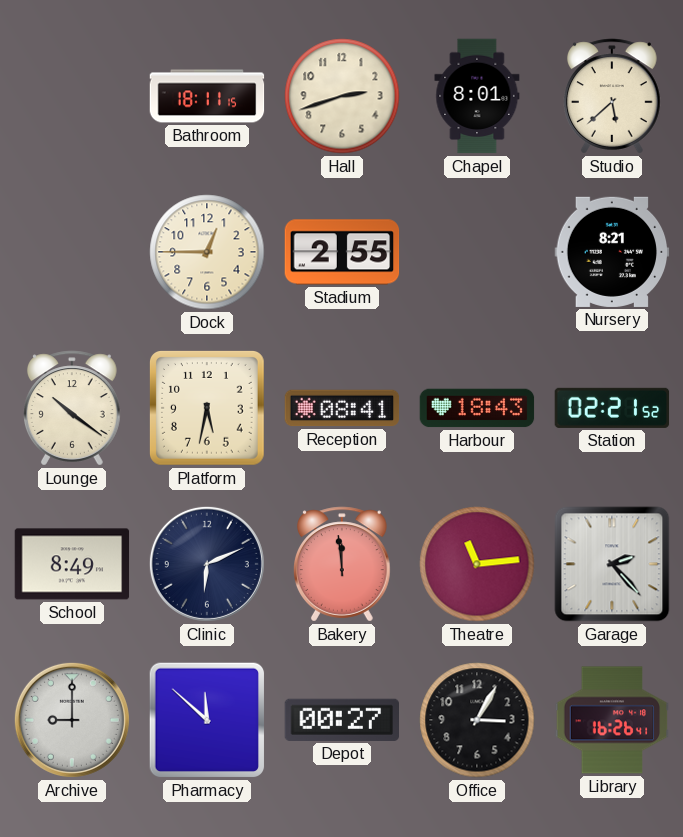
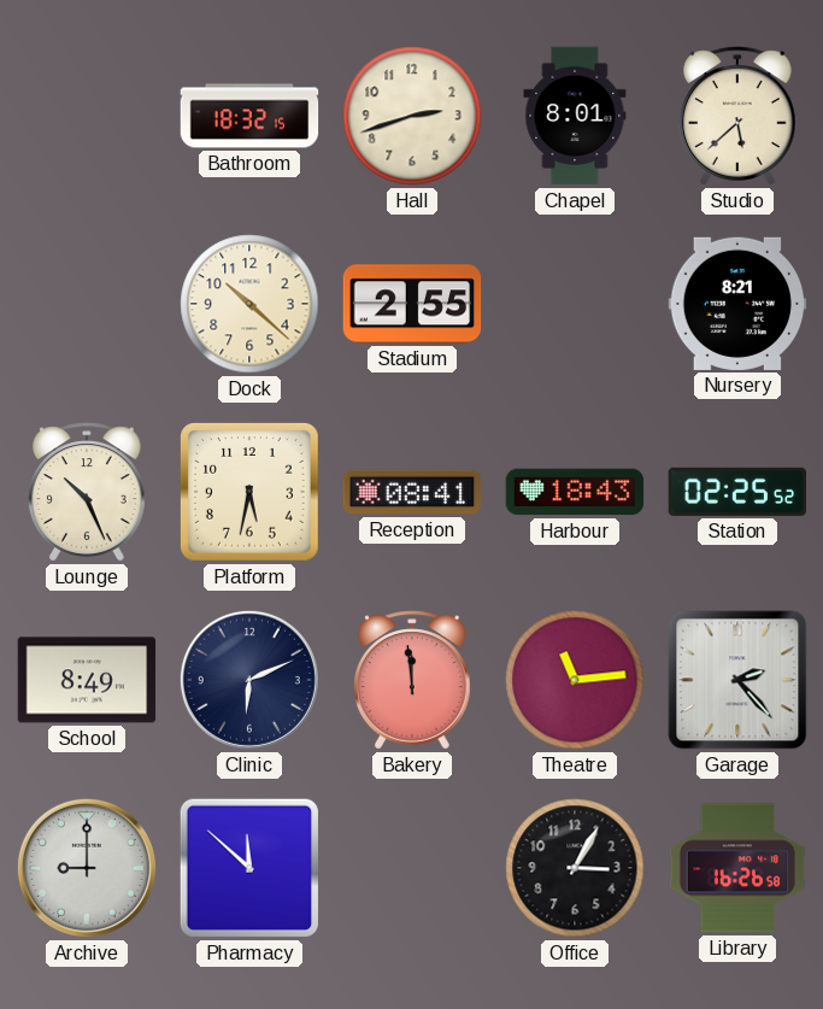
Bathroom: 18:11 -> 18:32
Dock: 12:45 -> 10:22
Lounge: 10:21 -> 10:26
Station: 02:21 -> 02:25
Depot: 00:27 -> none
Library: 16:26:41 -> 16:26:58
